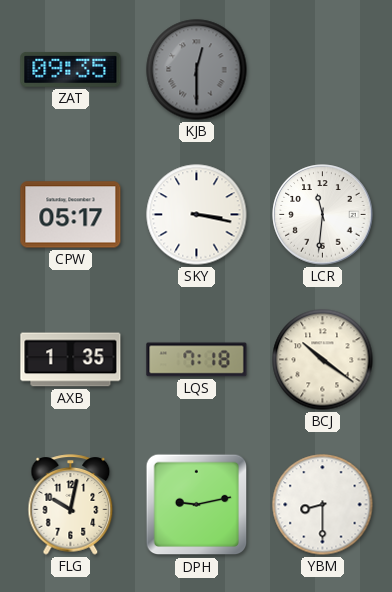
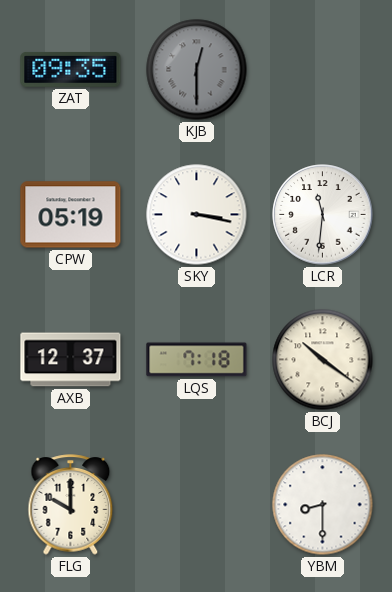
CPW: 05:17 -> 05:19
AXB: 1:35 -> 12:37
FLG: 10:02 -> 10:00
DPH: 9:13 -> none
